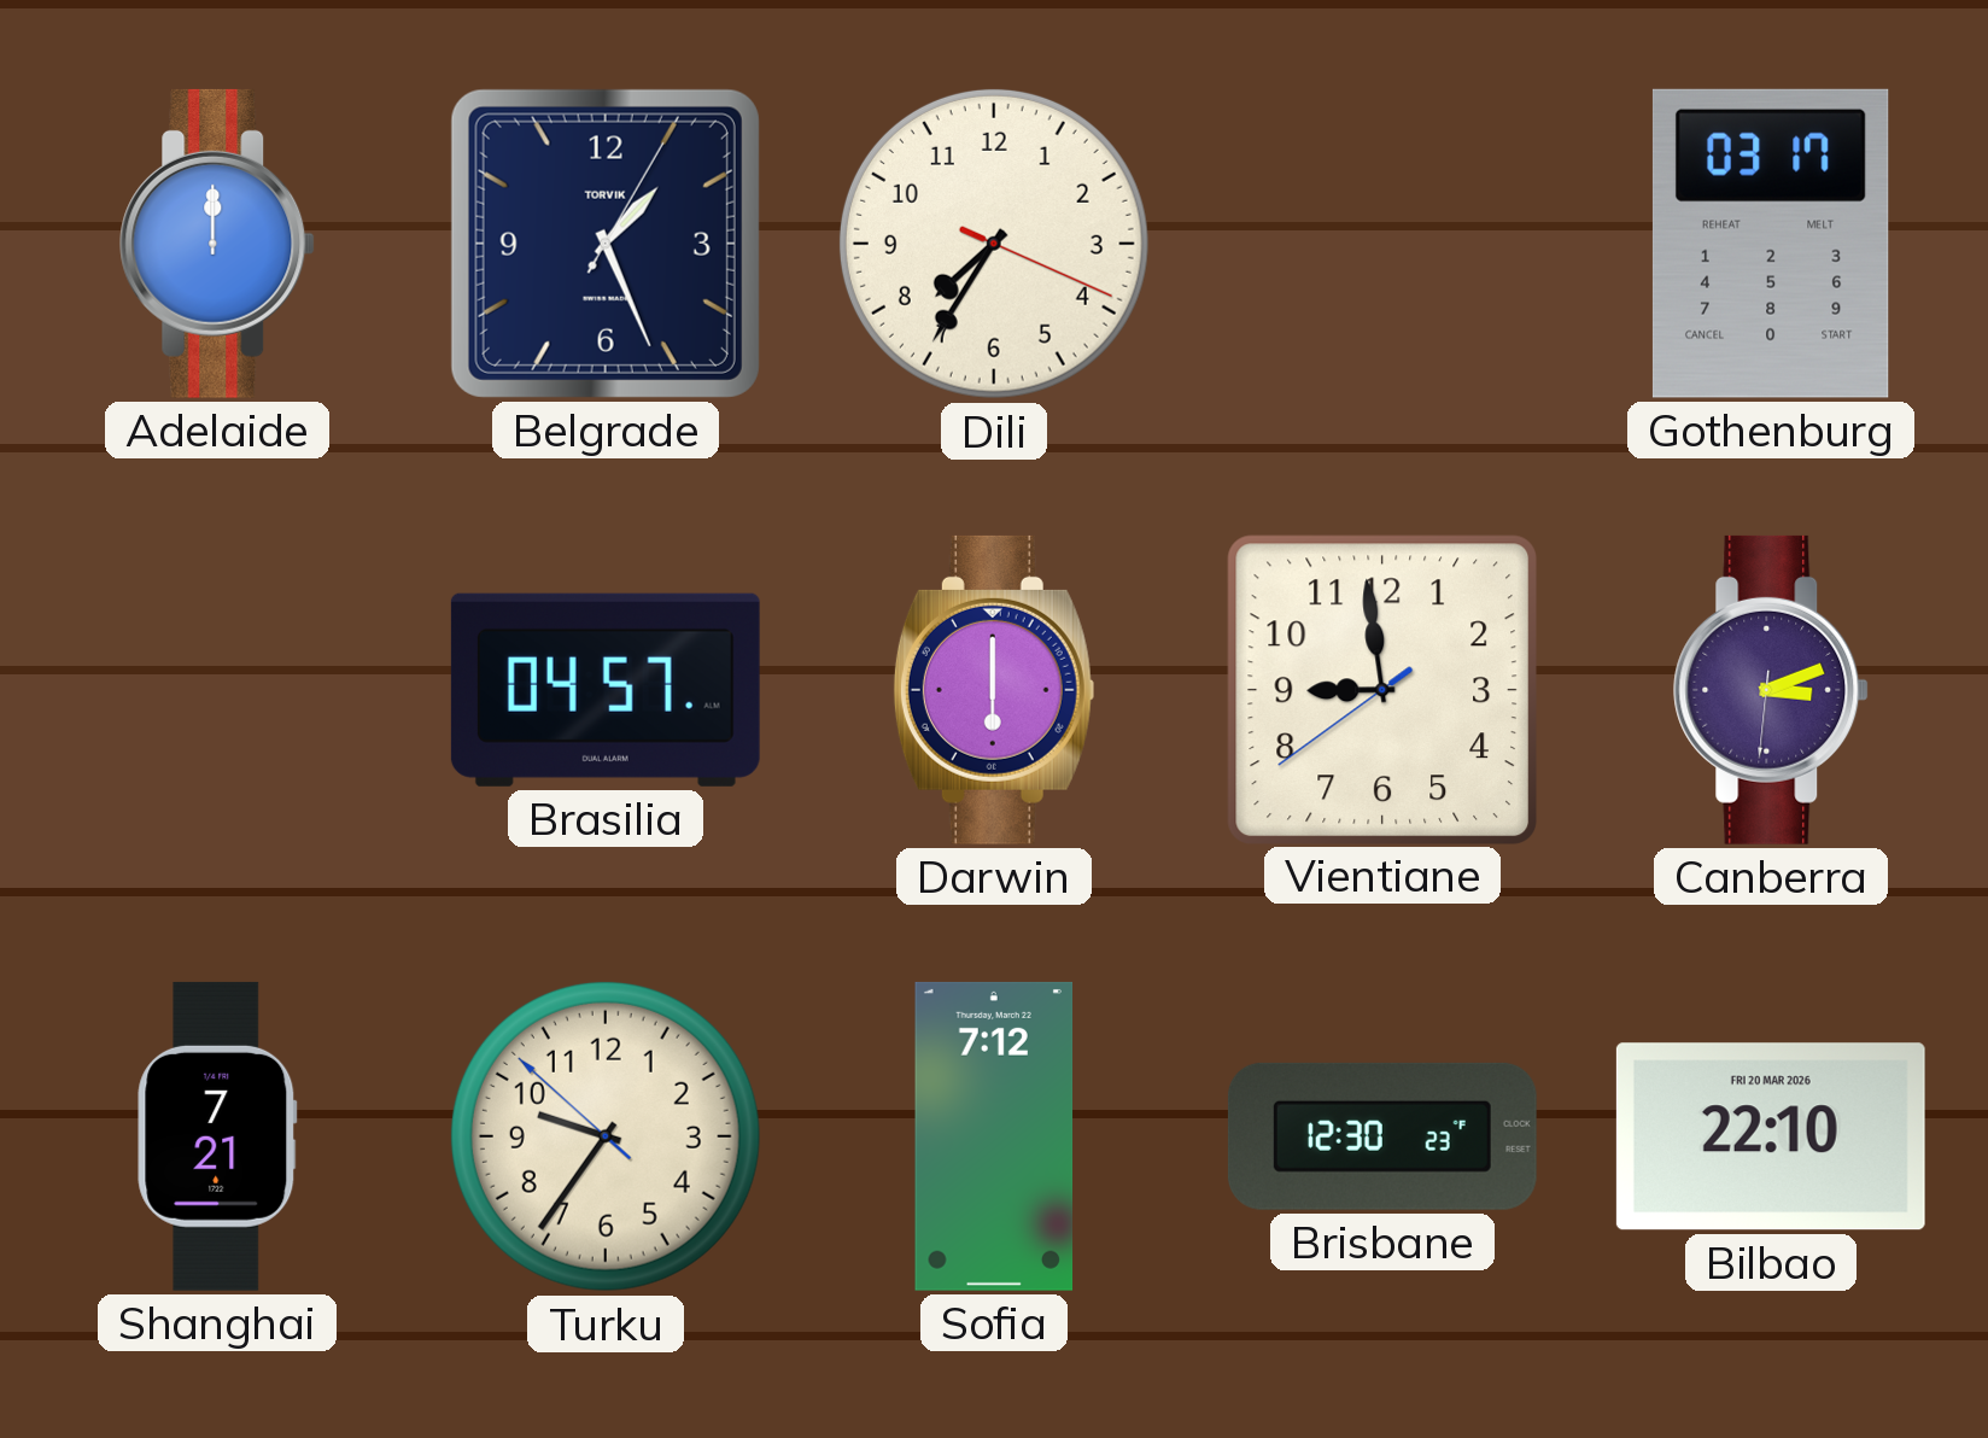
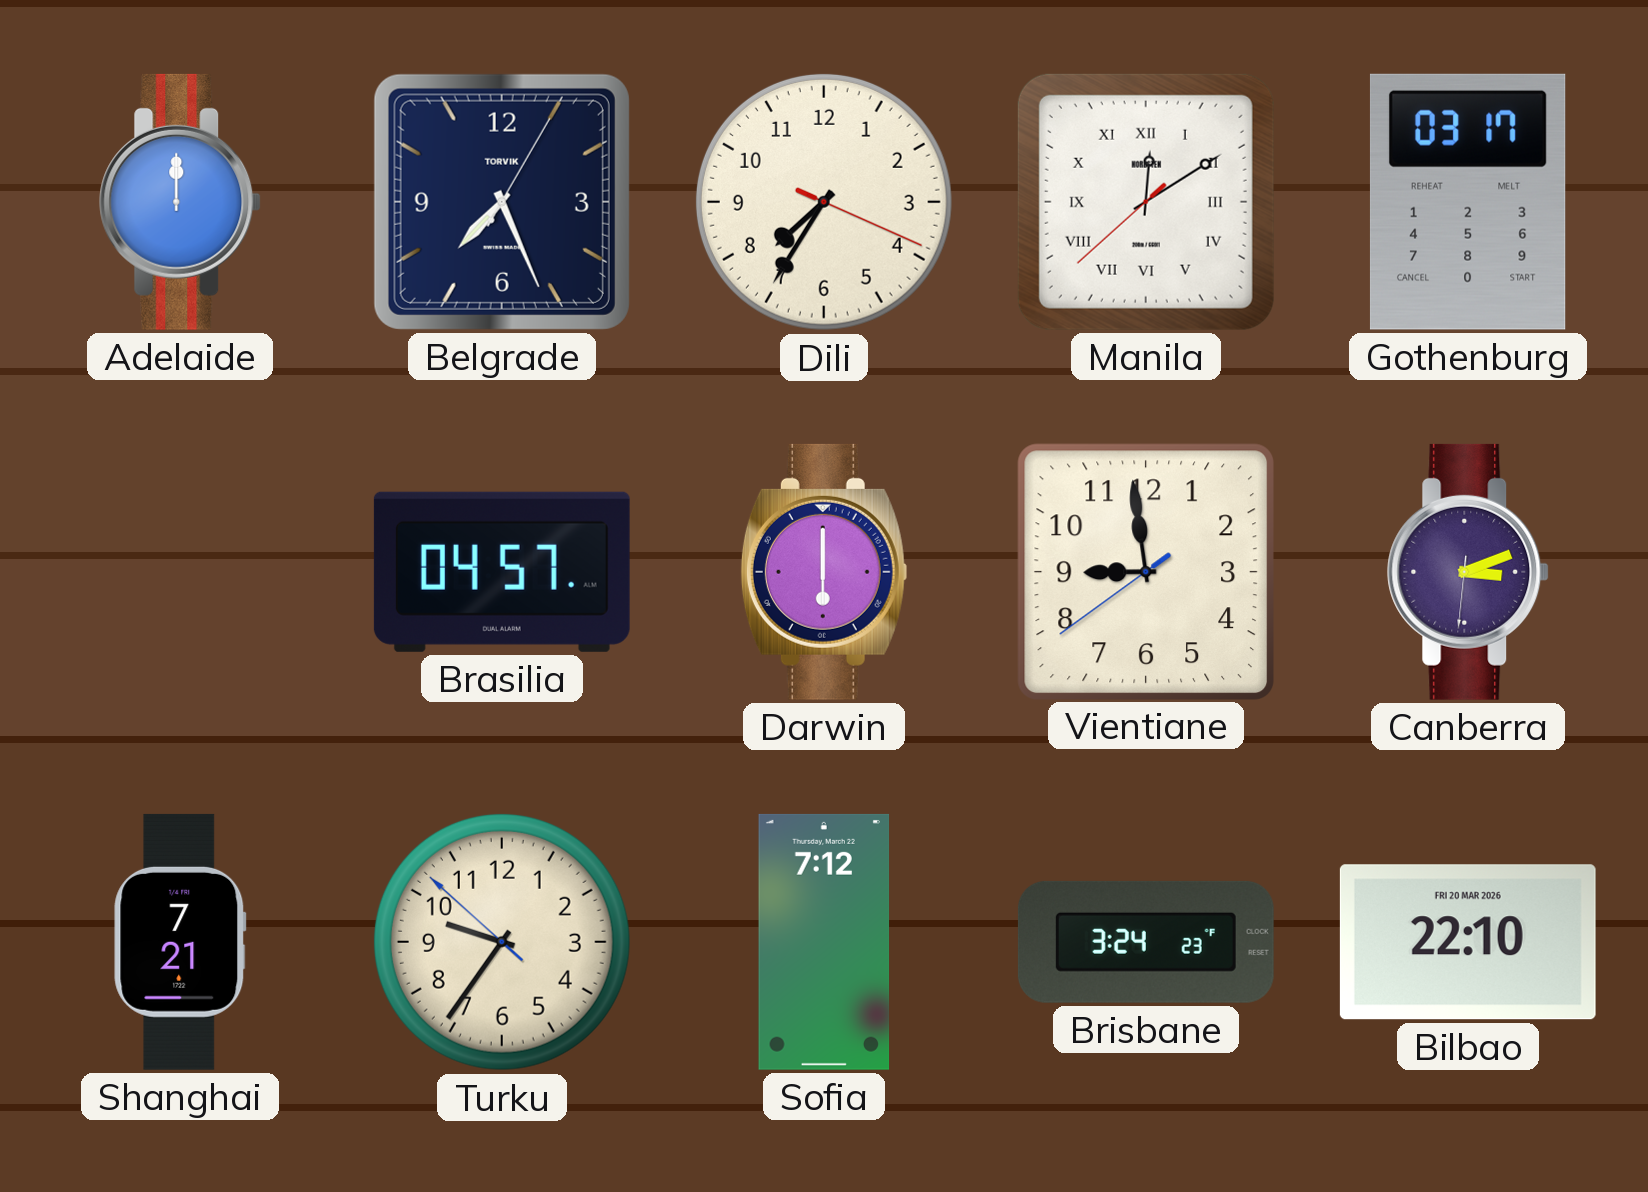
Belgrade: 1:26 -> 7:26
Manila: none -> 12:09
Brisbane: 12:30 -> 3:24
